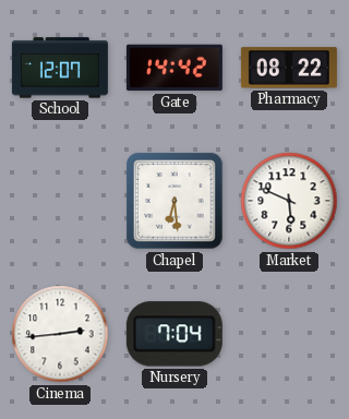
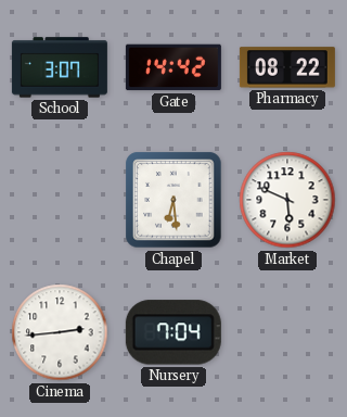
School: 12:07 -> 3:07
